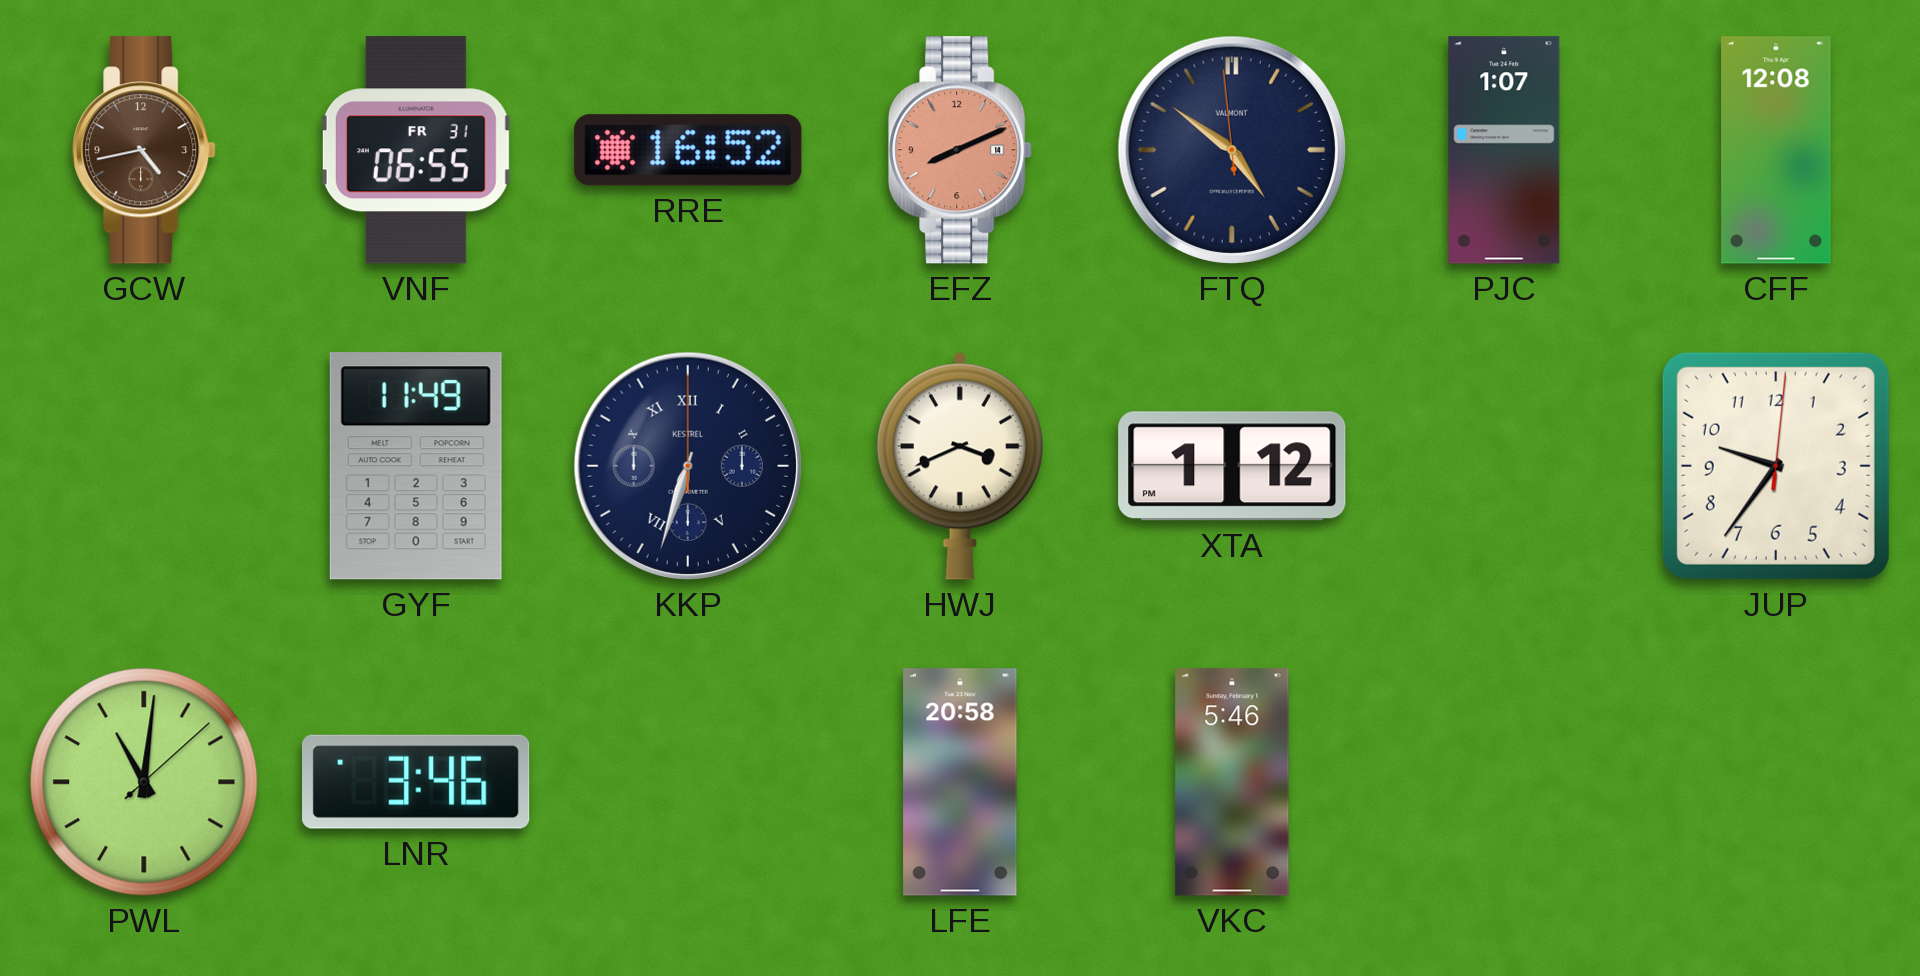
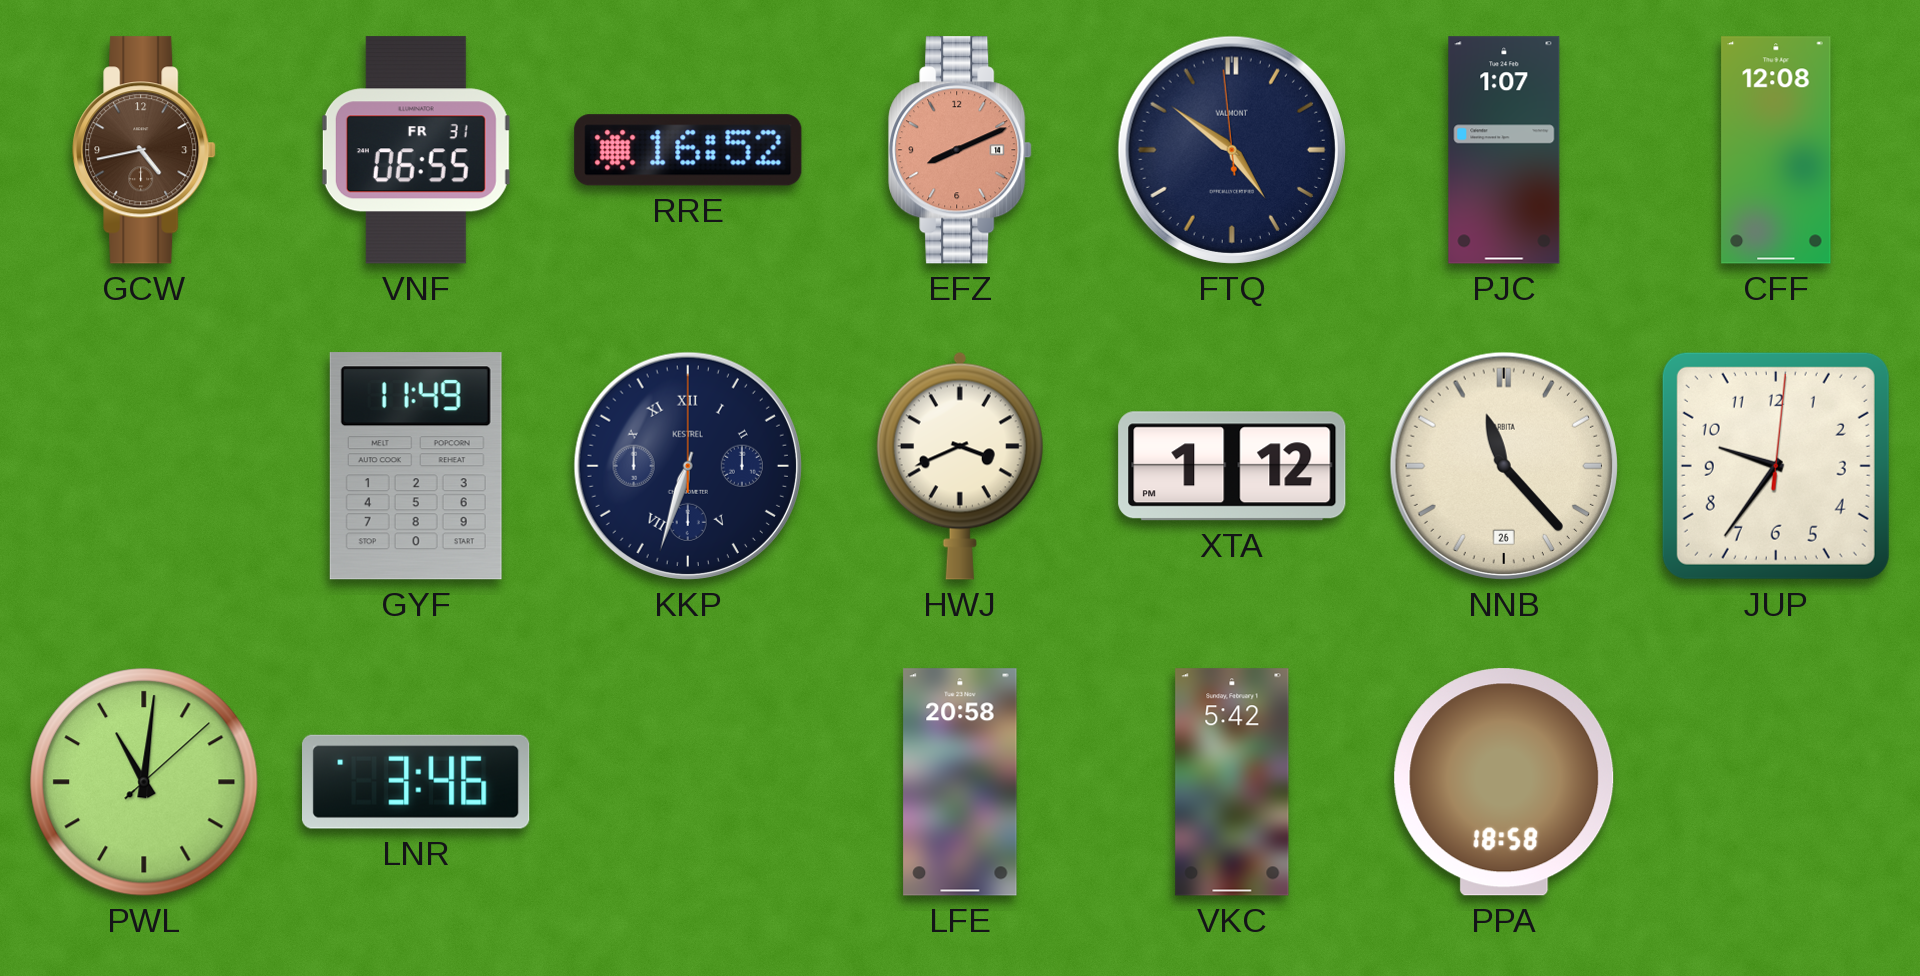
NNB: none -> 11:23
VKC: 5:46 -> 5:42
PPA: none -> 18:58
